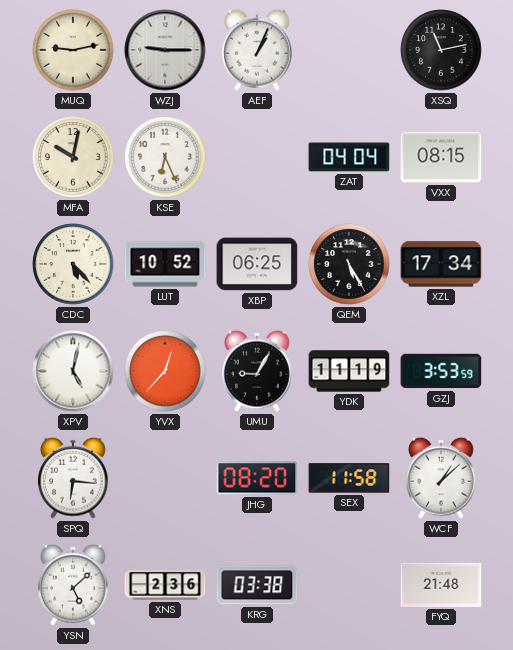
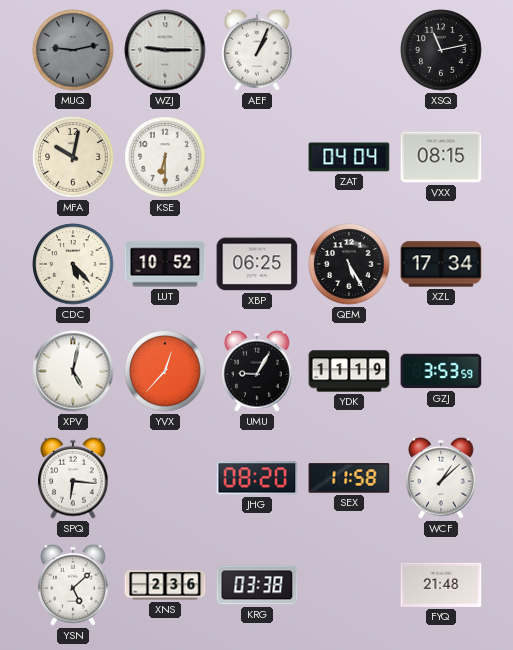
MUQ dial: cream -> grey
KSE: 6:26 -> 6:30
